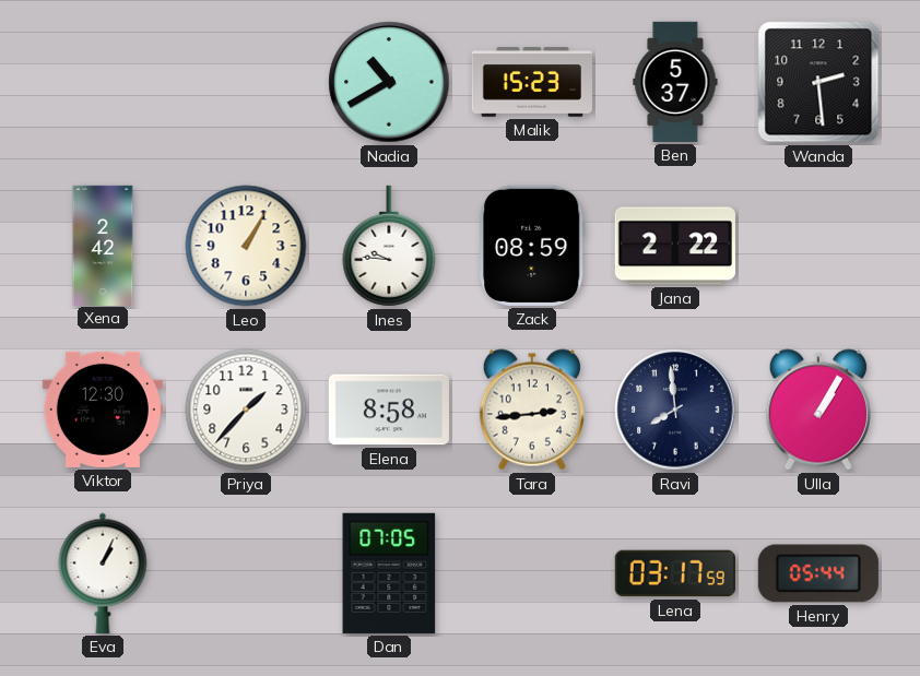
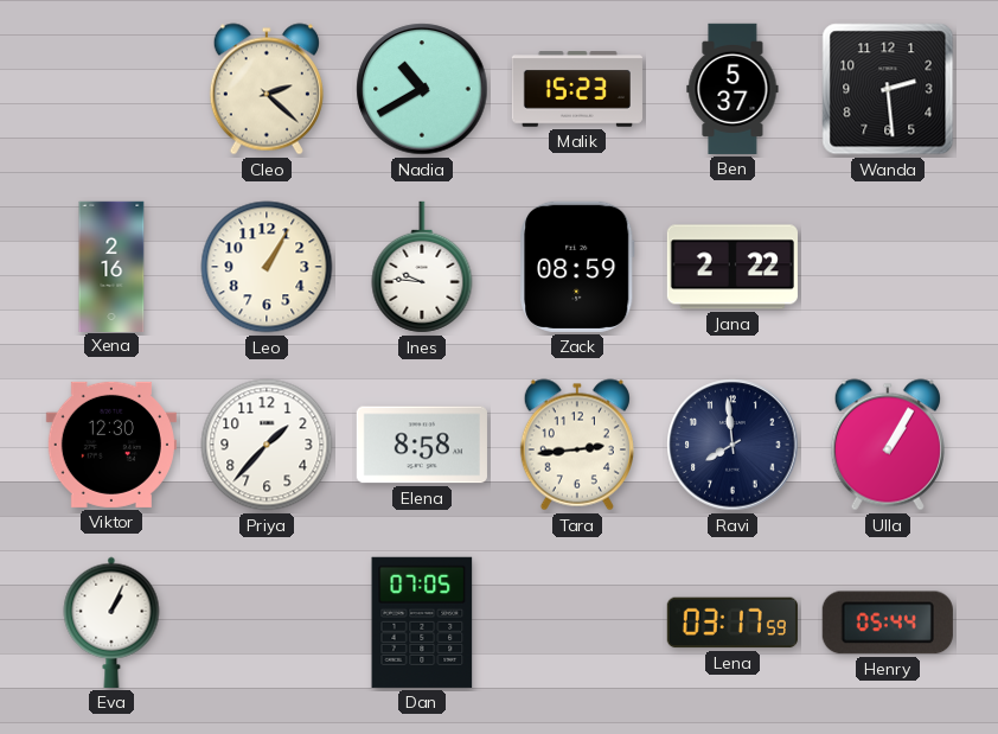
Cleo: none -> 2:22
Xena: 2:42 -> 2:16
